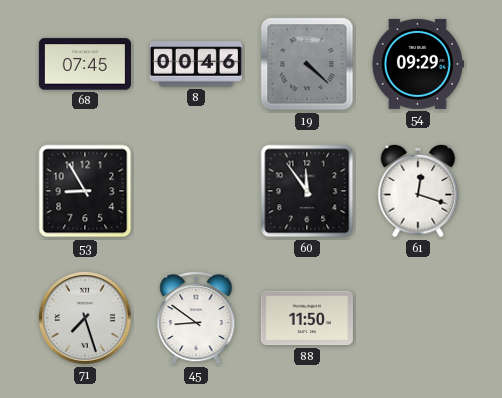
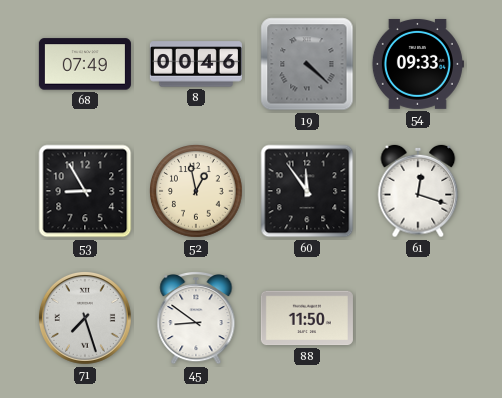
68: 07:45 -> 07:49
54: 09:29 -> 09:33
52: none -> 12:58
